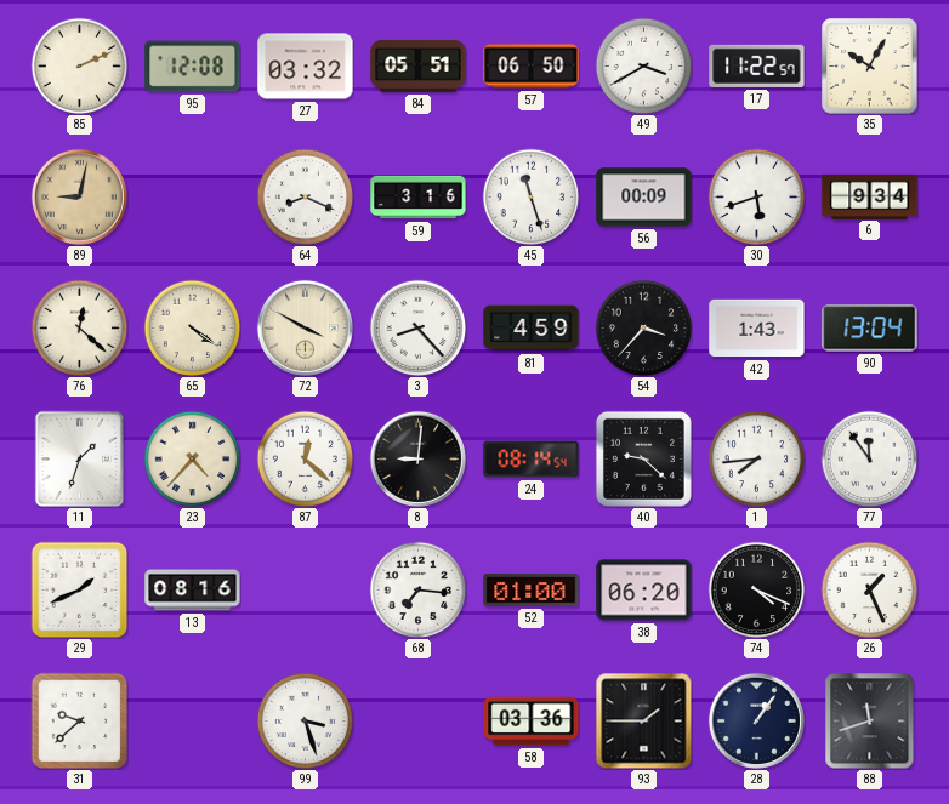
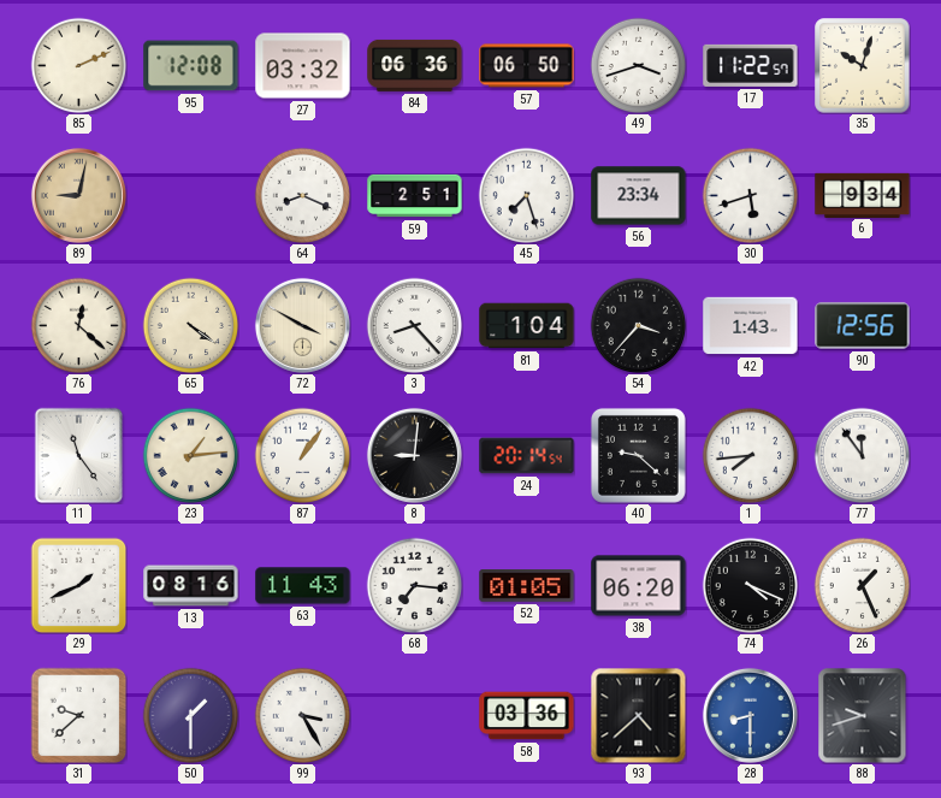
84: 05:51 -> 06:36
49: 3:40 -> 3:42
35: 10:05 -> 10:03
59: 3:16 -> 2:51
45: 11:27 -> 7:27
56: 00:09 -> 23:34
81: 4:59 -> 1:04
90: 13:04 -> 12:56
11: 1:33 -> 11:24
23: 4:37 -> 1:14
87: 12:22 -> 1:06
24: 08:14 -> 20:14
63: none -> 11:43
52: 01:00 -> 01:05
50: none -> 1:30
99: 3:27 -> 3:25
93: 1:45 -> 4:38
28: 1:06 -> 8:30
28 dial: navy -> blue
88: 11:42 -> 9:42
